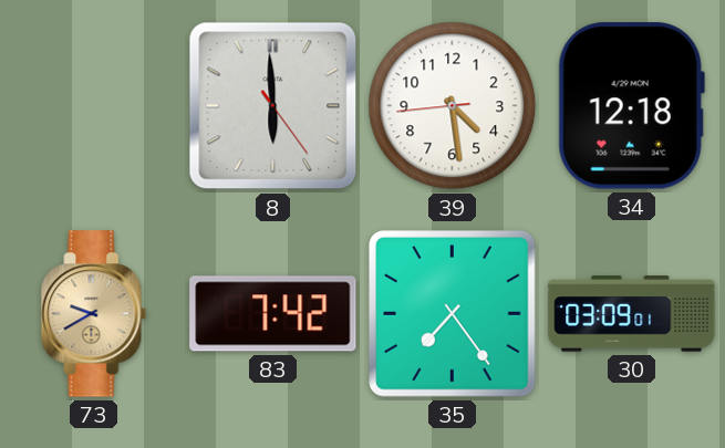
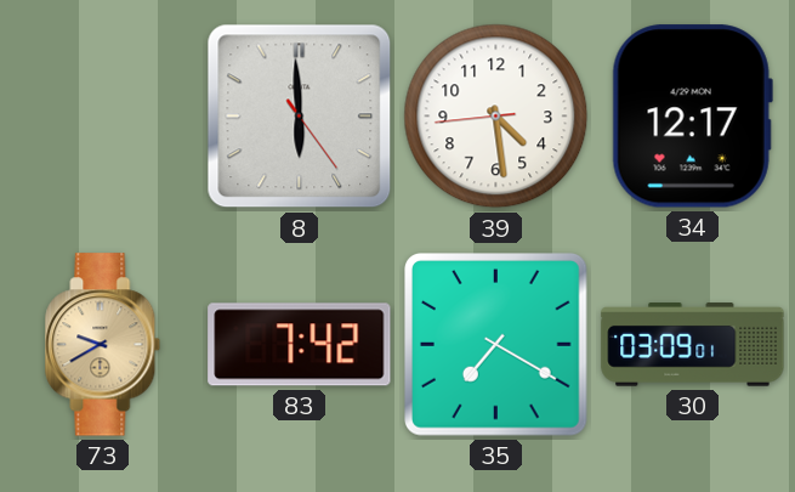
34: 12:18 -> 12:17
35: 7:24 -> 7:20
